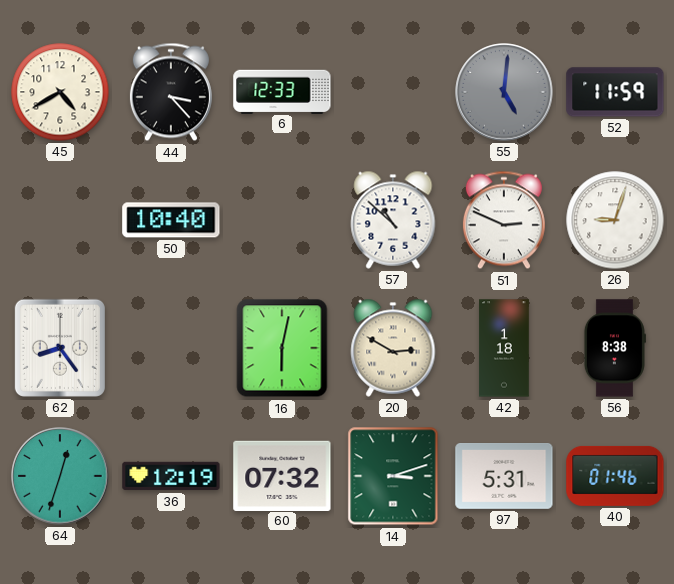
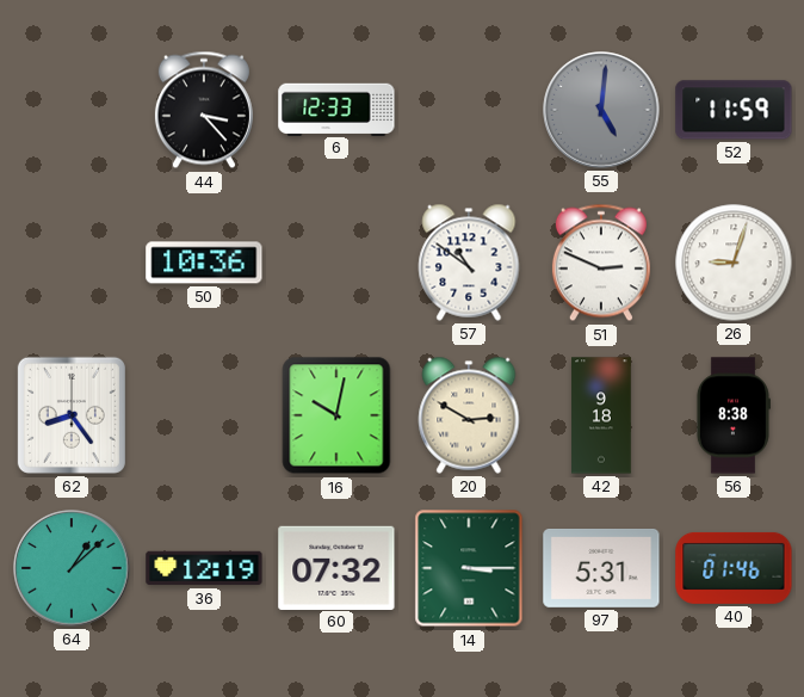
45: 4:40 -> none
50: 10:40 -> 10:36
57: 10:52 -> 10:51
16: 6:02 -> 10:02
42: 1:18 -> 9:18
64: 12:33 -> 1:08
14: 3:12 -> 3:15
